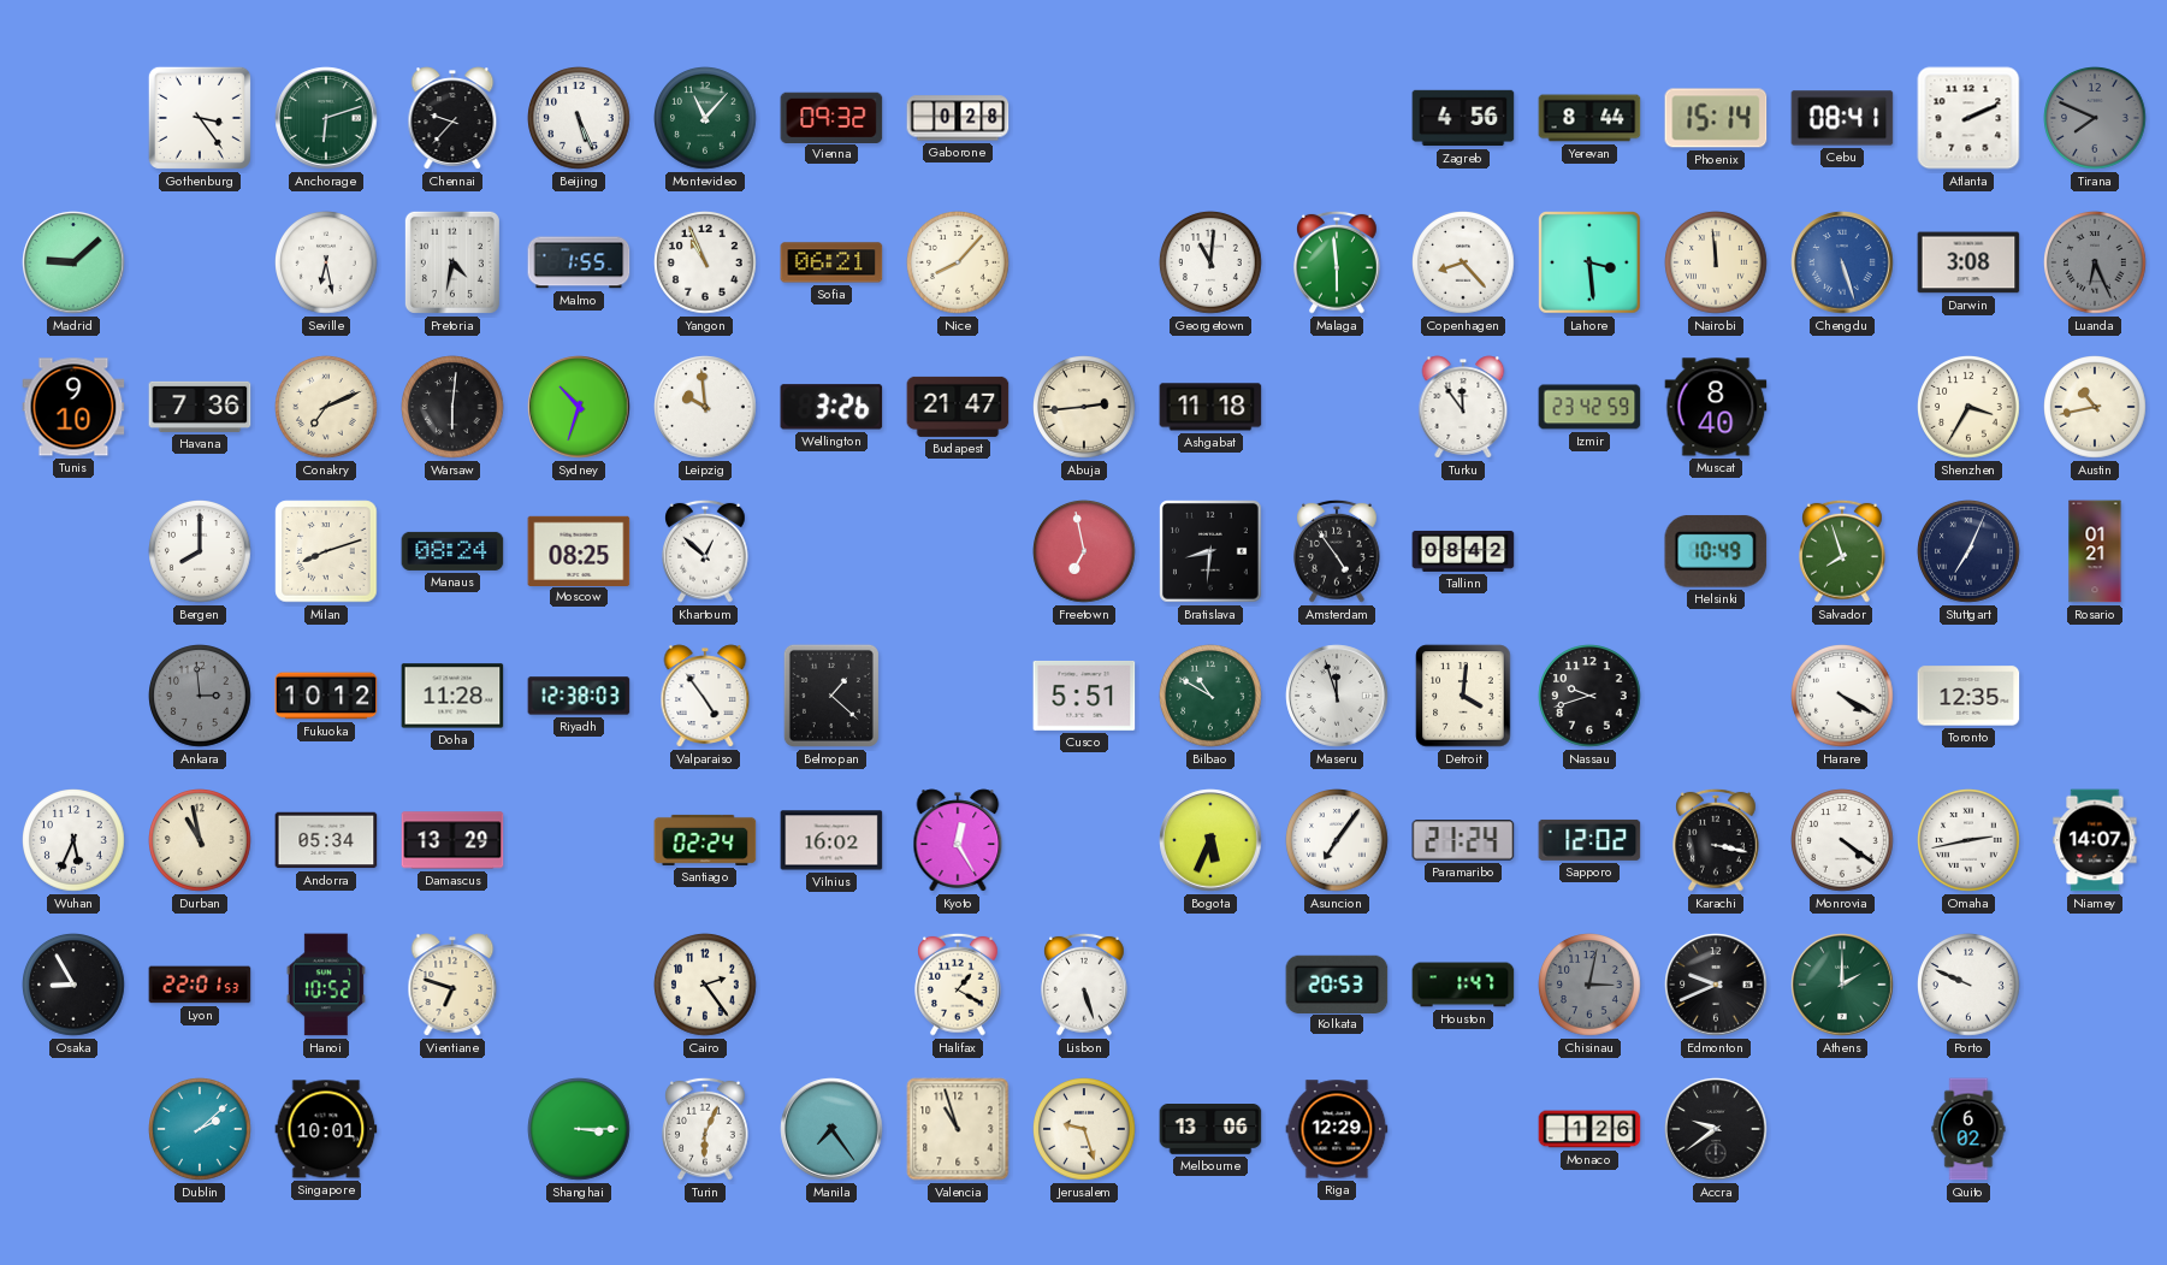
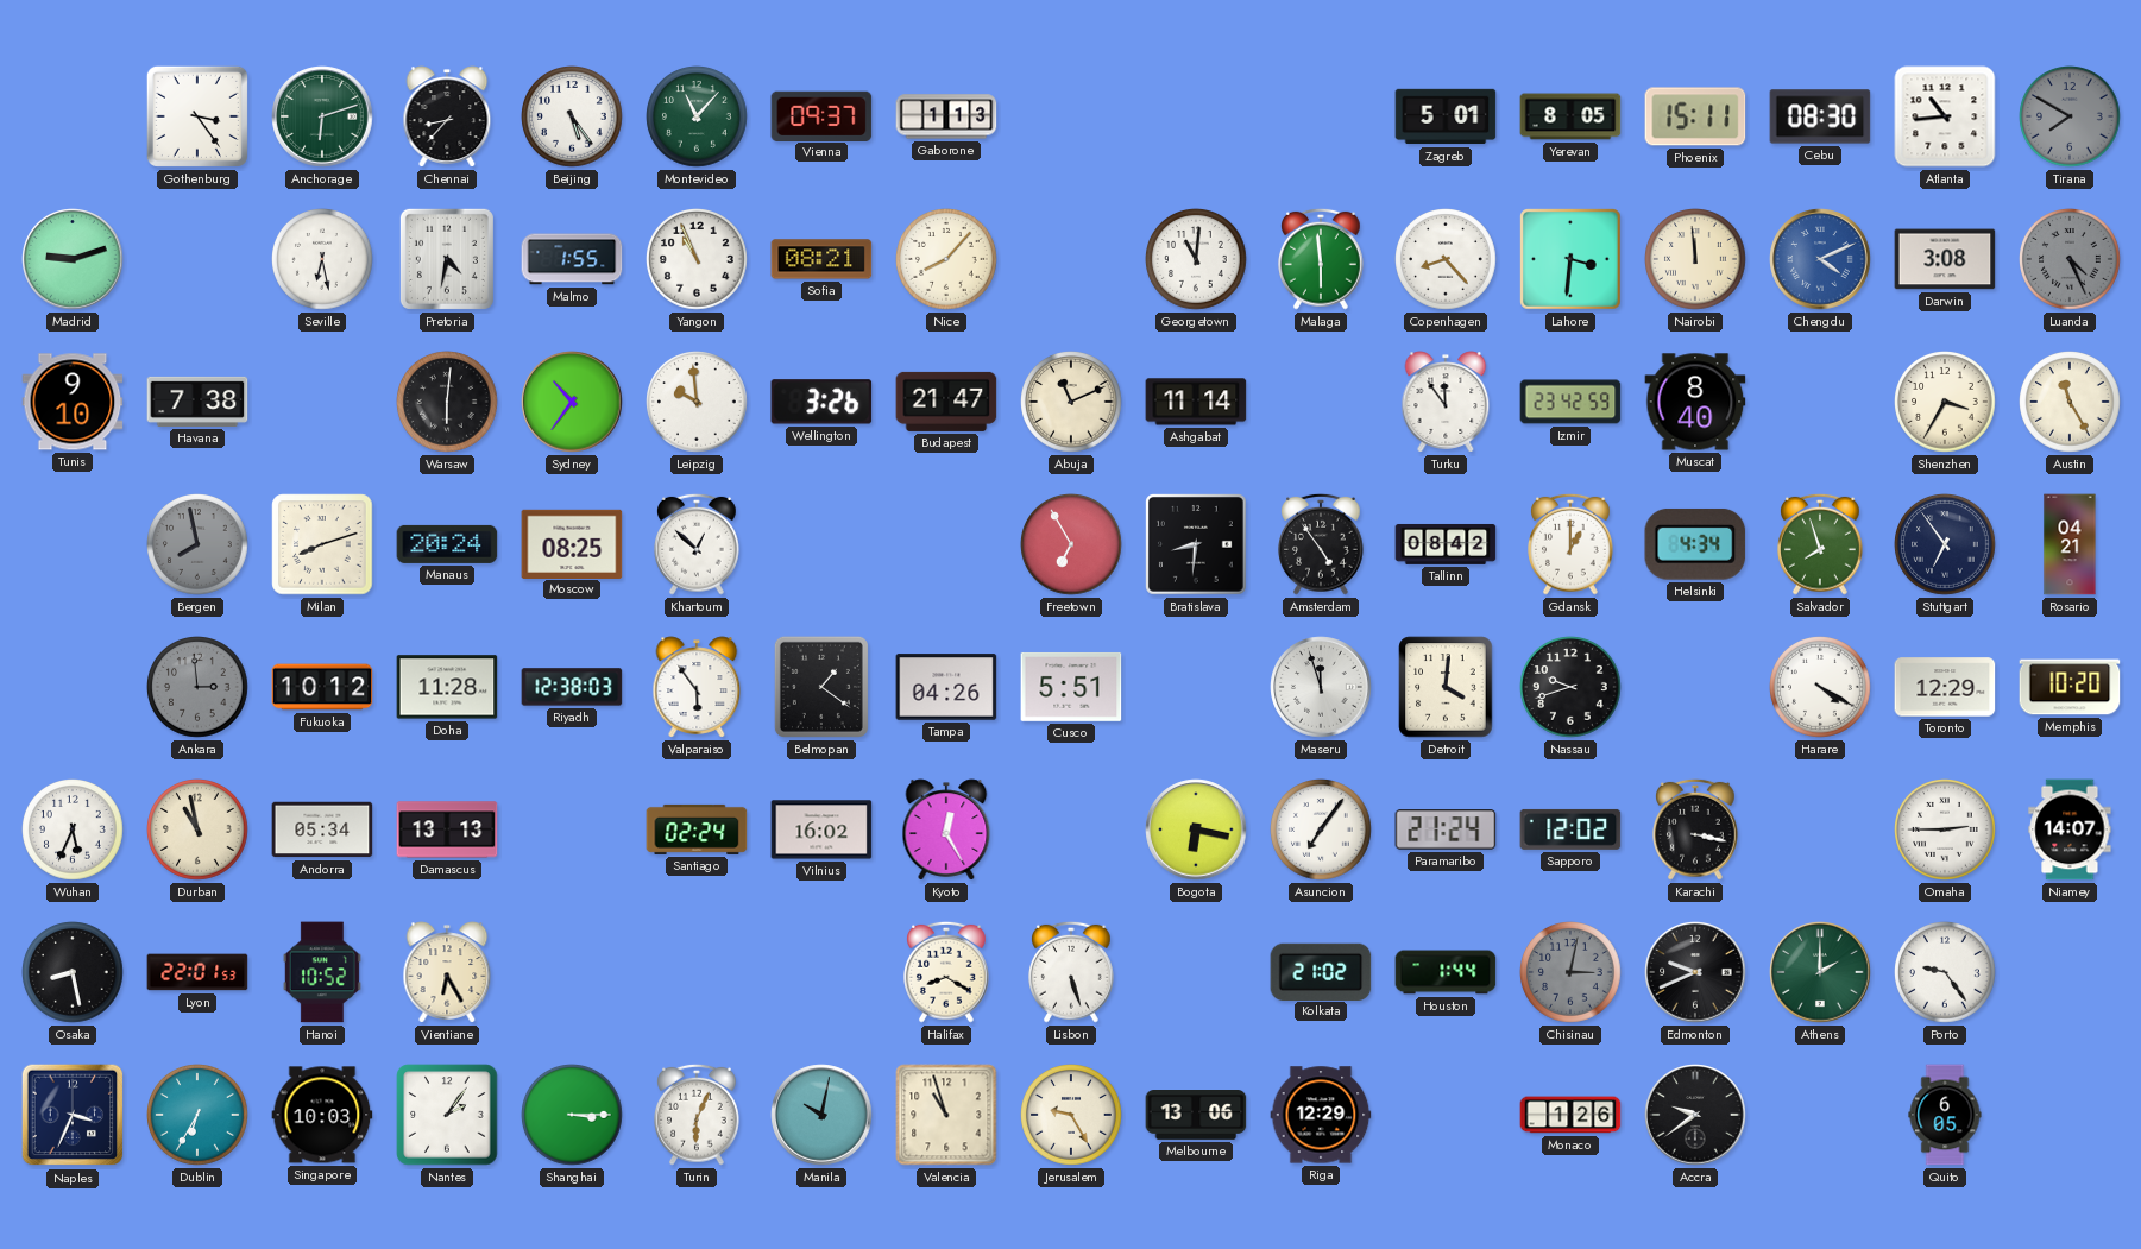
Chennai: 9:37 -> 8:37
Beijing: 5:26 -> 5:24
Vienna: 09:32 -> 09:37
Gaborone: 0:28 -> 1:13
Zagreb: 4:56 -> 5:01
Yerevan: 8:44 -> 8:05
Phoenix: 15:14 -> 15:11
Cebu: 08:41 -> 08:30
Atlanta: 2:11 -> 10:44
Tirana: 7:49 -> 7:50
Madrid: 9:08 -> 9:12
Sofia: 06:21 -> 08:21
Lahore: 3:29 -> 3:31
Chengdu: 5:27 -> 4:11
Luanda: 6:26 -> 4:26
Havana: 7:36 -> 7:38
Conakry: 7:11 -> none
Sydney: 10:33 -> 10:36
Abuja: 2:44 -> 11:11
Ashgabat: 11:18 -> 11:14
Austin: 10:43 -> 11:25
Bergen: 8:00 -> 7:58
Bergen dial: white -> grey
Manaus: 08:24 -> 20:24
Freetown: 6:58 -> 6:55
Gdansk: none -> 1:00
Helsinki: 10:49 -> 4:34
Stuttgart: 7:04 -> 6:54
Rosario: 01:21 -> 04:21
Valparaiso: 4:54 -> 5:54
Belmopan: 1:22 -> 1:21
Tampa: none -> 04:26
Bilbao: 10:50 -> none
Toronto: 12:35 -> 12:29
Memphis: none -> 10:20
Damascus: 13:29 -> 13:13
Bogota: 5:34 -> 6:17
Monrovia: 4:21 -> none
Omaha: 2:43 -> 2:45
Osaka: 8:55 -> 8:28
Vientiane: 6:48 -> 6:25
Cairo: 2:24 -> none
Halifax: 1:20 -> 8:20
Kolkata: 20:53 -> 21:02
Houston: 1:47 -> 1:44
Porto: 9:49 -> 9:24
Naples: none -> 3:34
Dublin: 2:08 -> 6:35
Singapore: 10:01 -> 10:03
Nantes: none -> 2:06
Manila: 7:24 -> 10:02
Jerusalem: 9:27 -> 9:25
Quito: 6:02 -> 6:05
